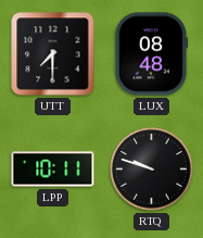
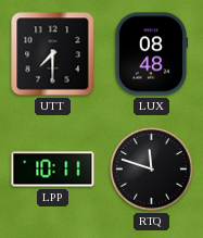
RTQ: 9:48 -> 11:48
